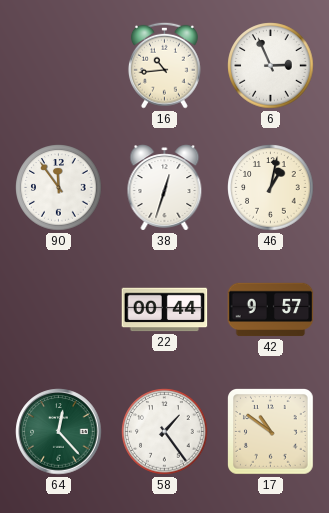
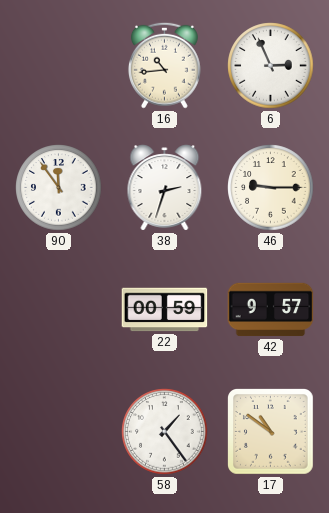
38: 12:33 -> 2:33
46: 1:02 -> 9:15
22: 00:44 -> 00:59
64: 12:23 -> none
